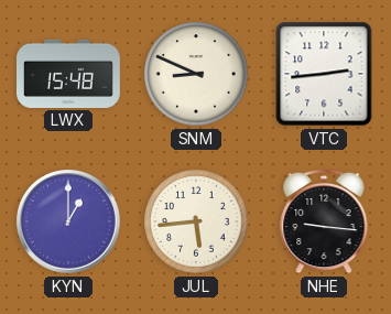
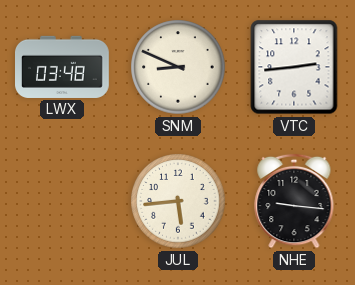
LWX: 15:48 -> 03:48
KYN: 1:00 -> none
